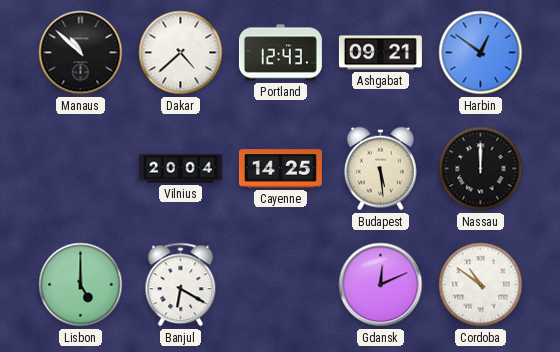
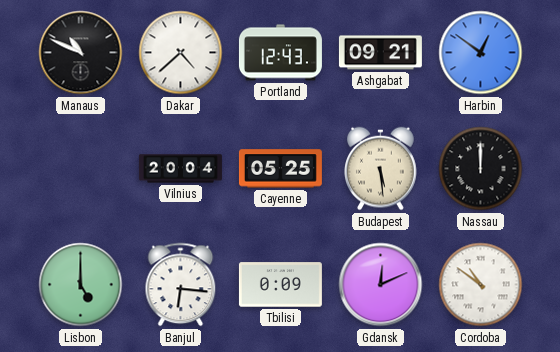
Manaus: 10:52 -> 10:49
Cayenne: 14:25 -> 05:25
Banjul: 6:20 -> 6:16
Tbilisi: none -> 0:09
